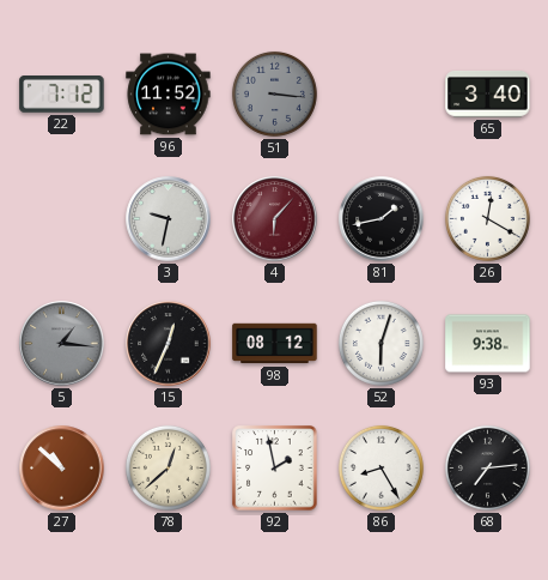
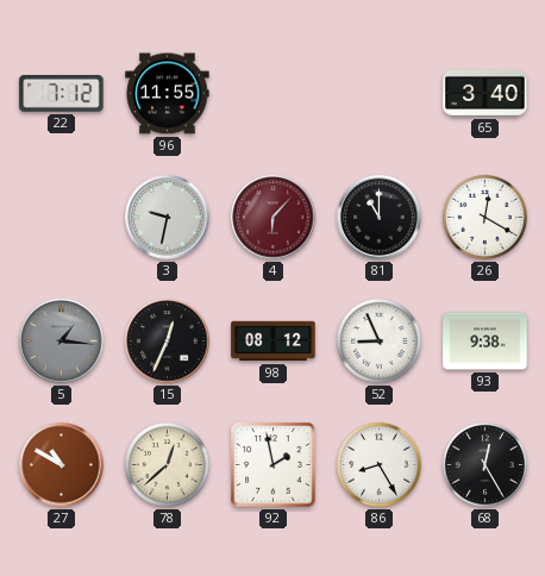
96: 11:52 -> 11:55
51: 3:16 -> none
81: 1:43 -> 11:00
52: 6:03 -> 8:56
27: 10:52 -> 10:50
68: 7:14 -> 12:25
